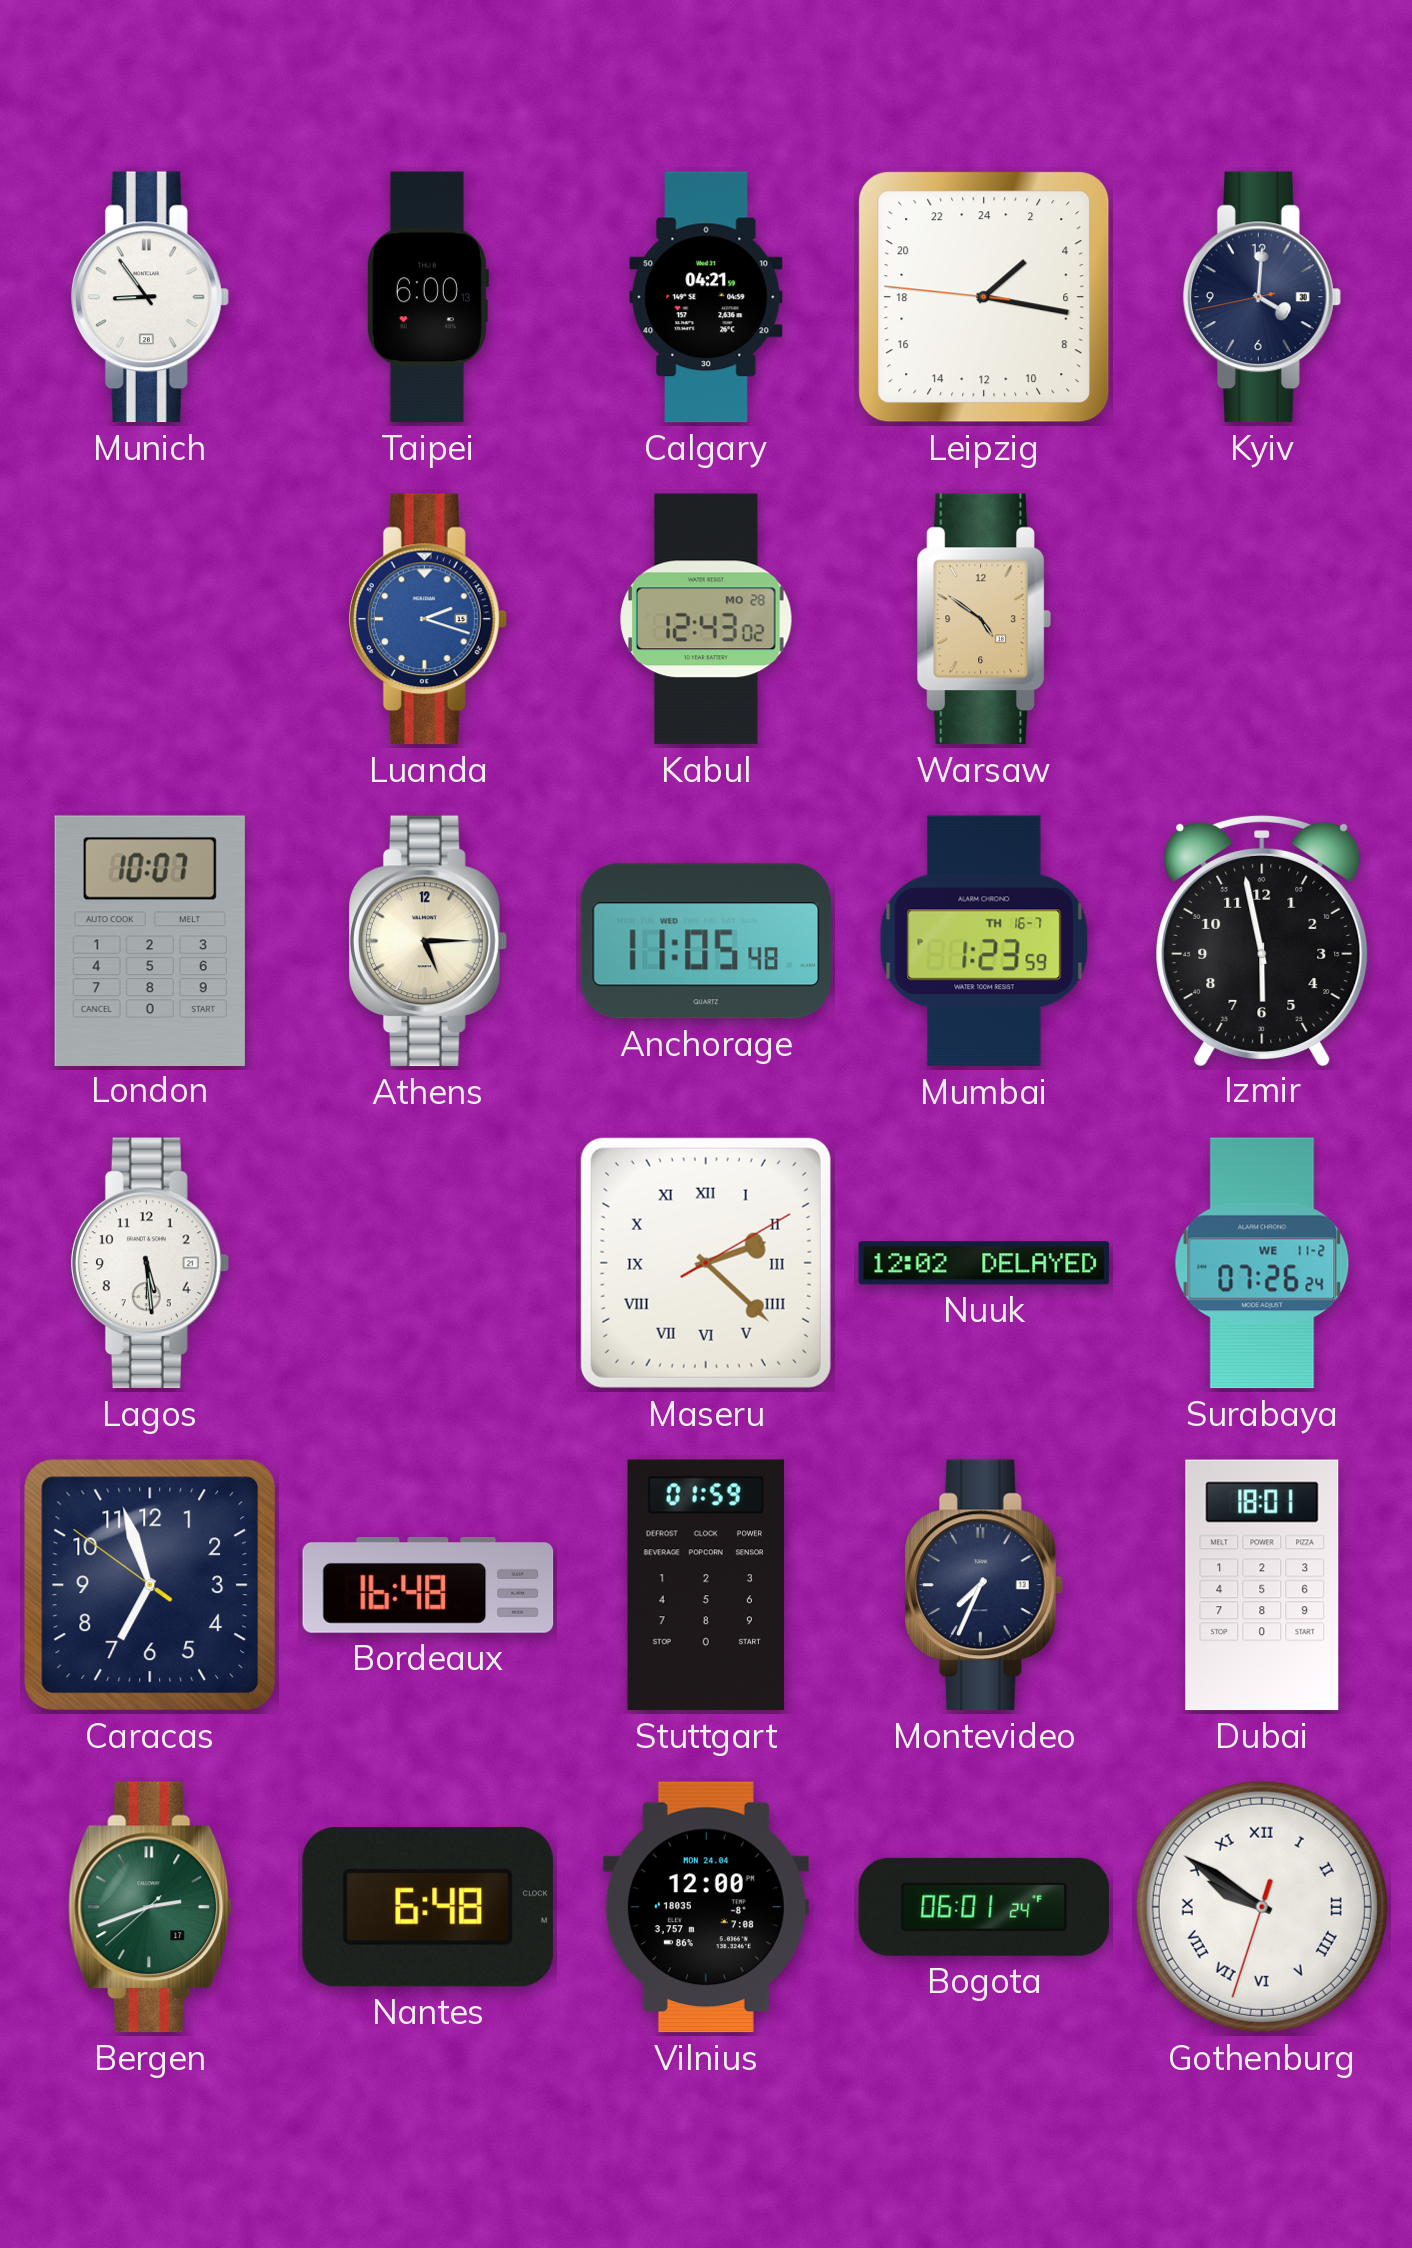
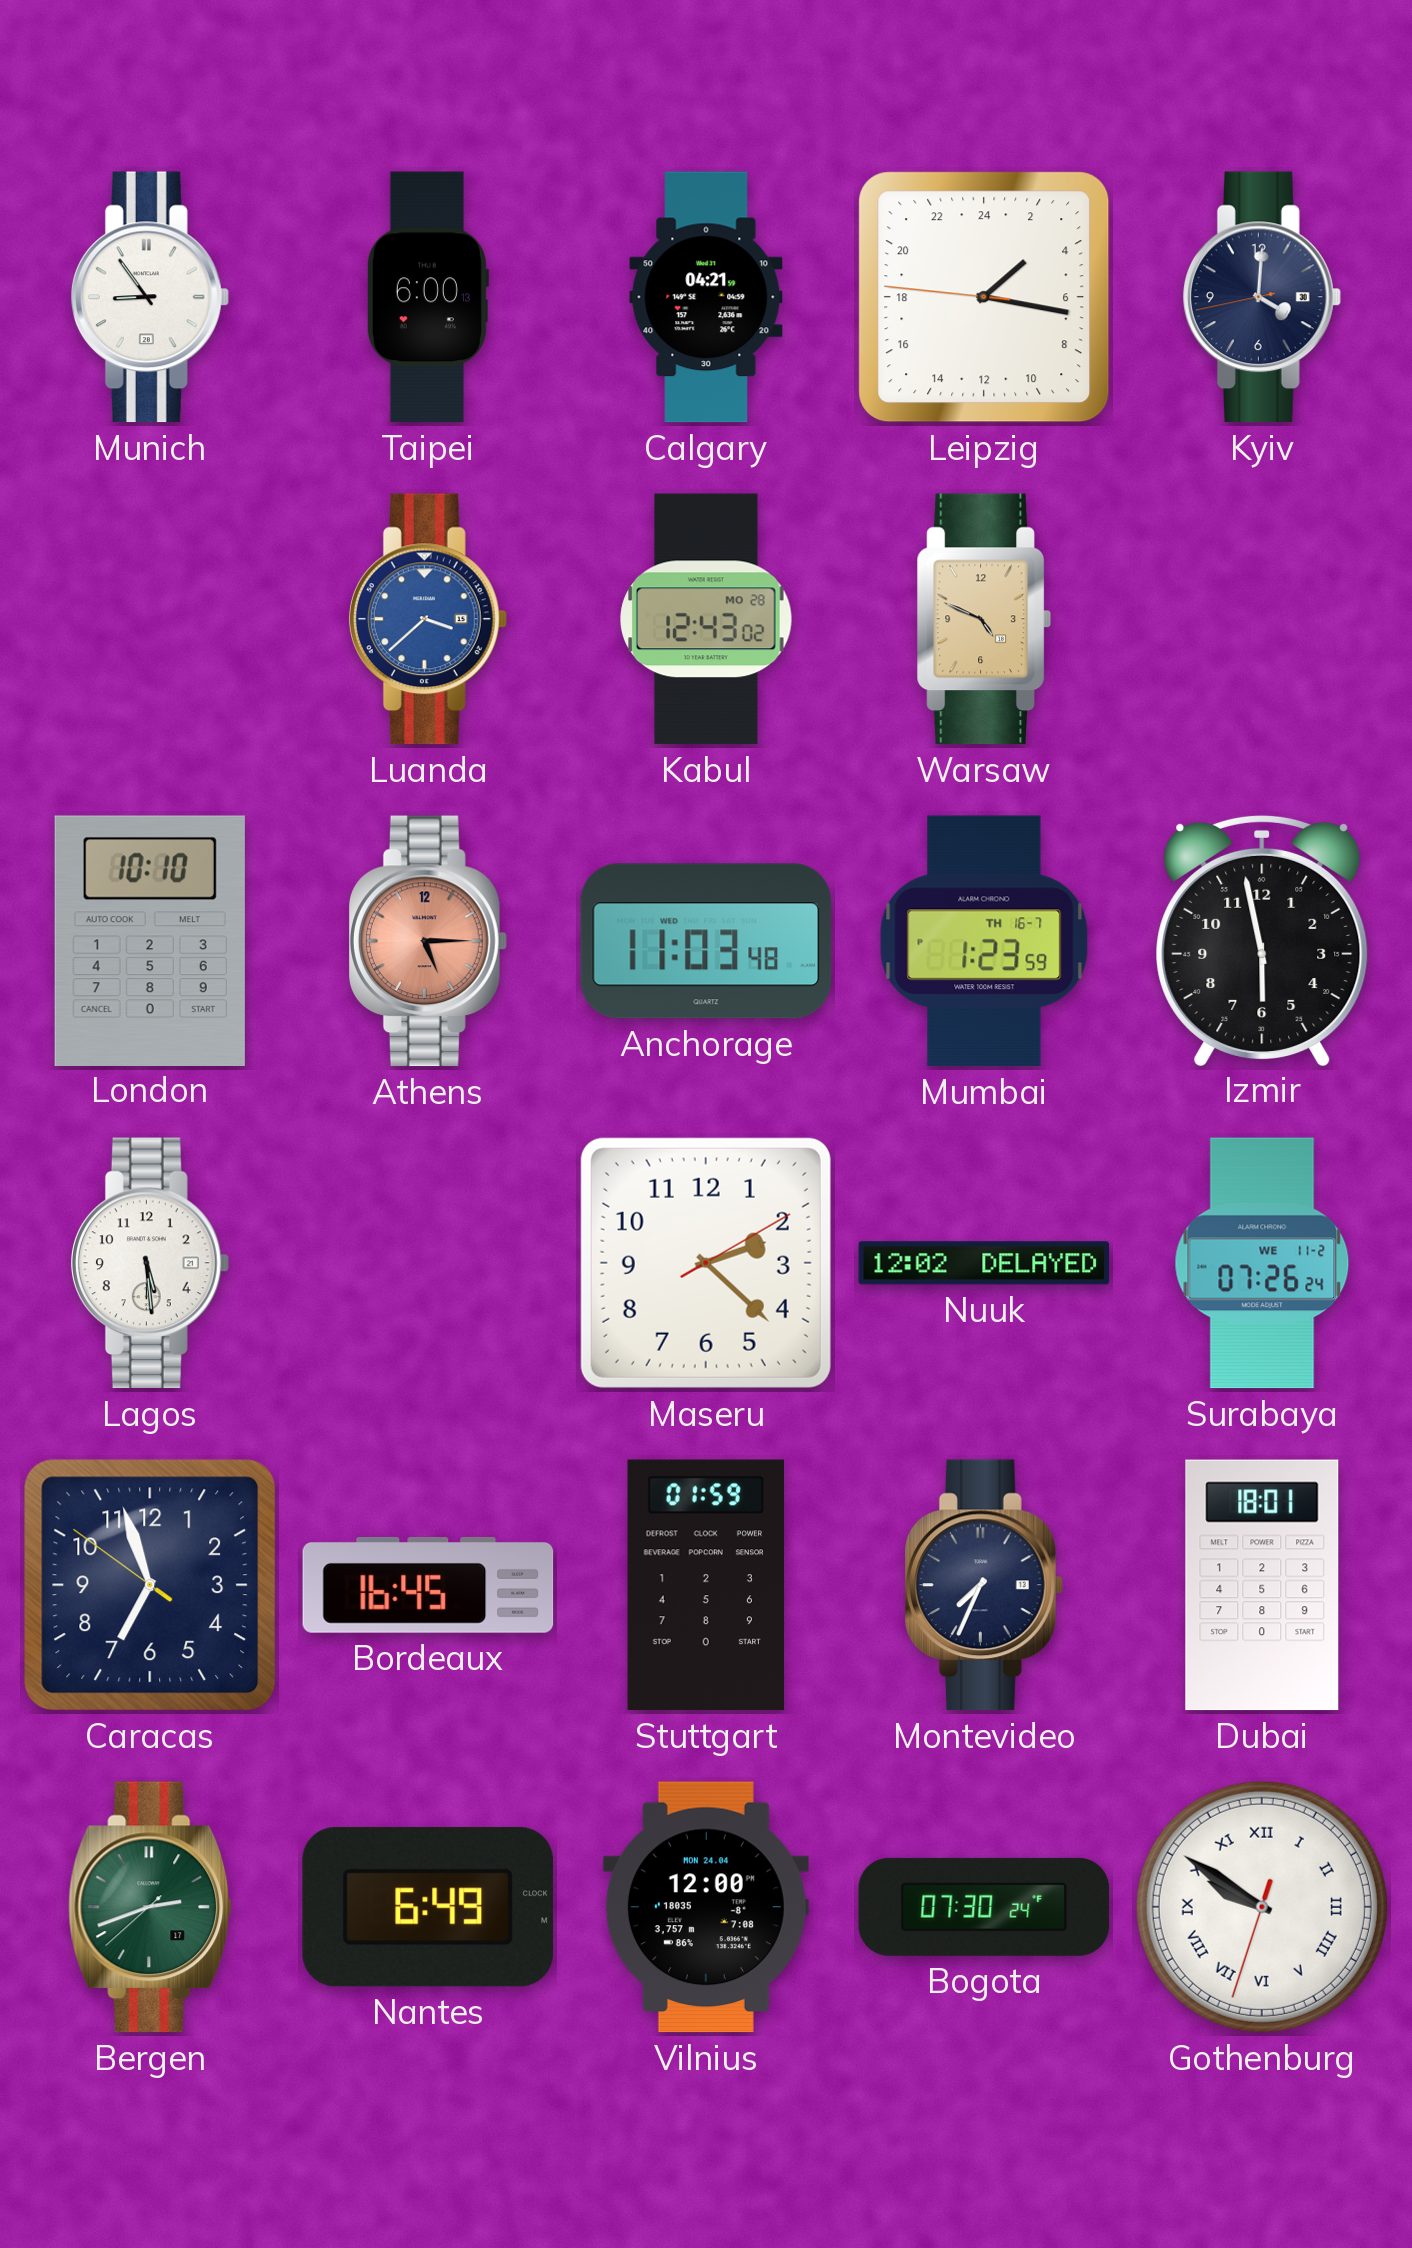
Luanda: 2:18 -> 3:38
Warsaw: 4:51 -> 4:49
London: 10:07 -> 10:10
Athens dial: cream -> salmon
Anchorage: 11:05 -> 11:03
Maseru numerals: Roman -> Arabic
Bordeaux: 16:48 -> 16:45
Nantes: 6:48 -> 6:49
Bogota: 06:01 -> 07:30
